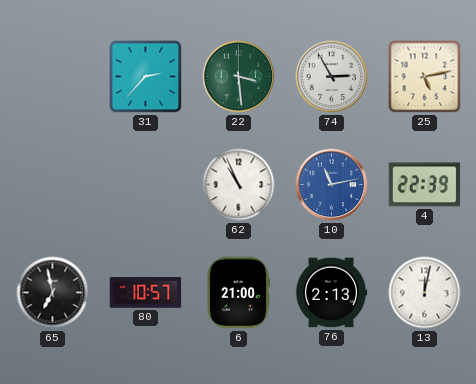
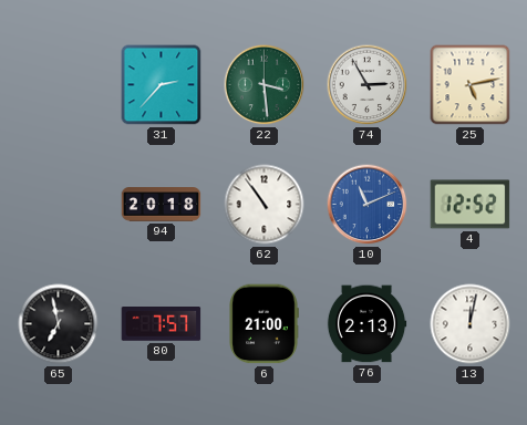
94: none -> 20:18
62: 10:56 -> 10:54
10: 11:13 -> 11:11
4: 22:39 -> 12:52
80: 10:57 -> 7:57
